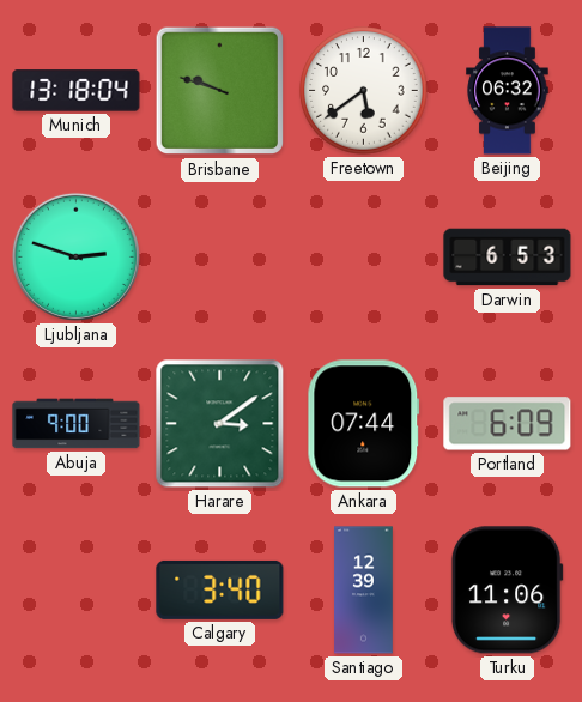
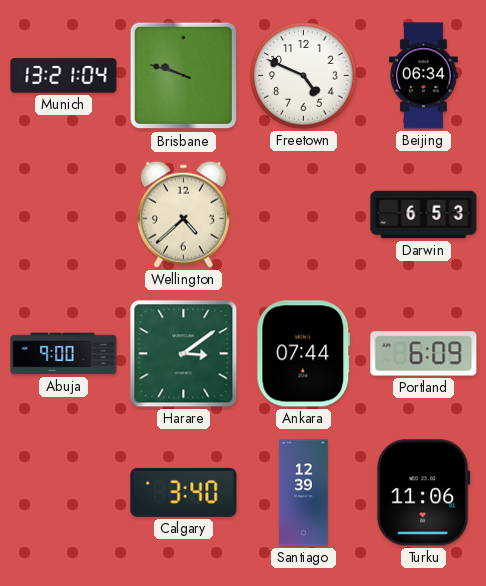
Munich: 13:18 -> 13:21
Freetown: 5:39 -> 4:49
Beijing: 06:32 -> 06:34
Ljubljana: 2:48 -> none
Wellington: none -> 4:38
